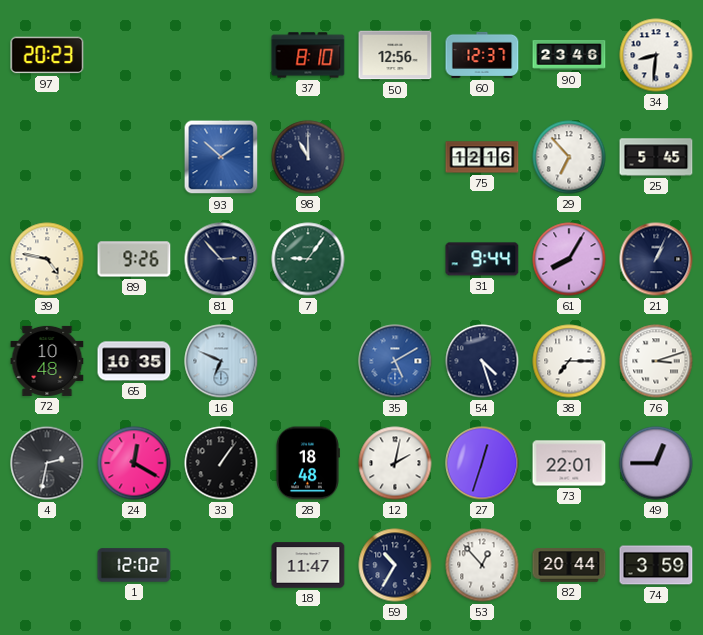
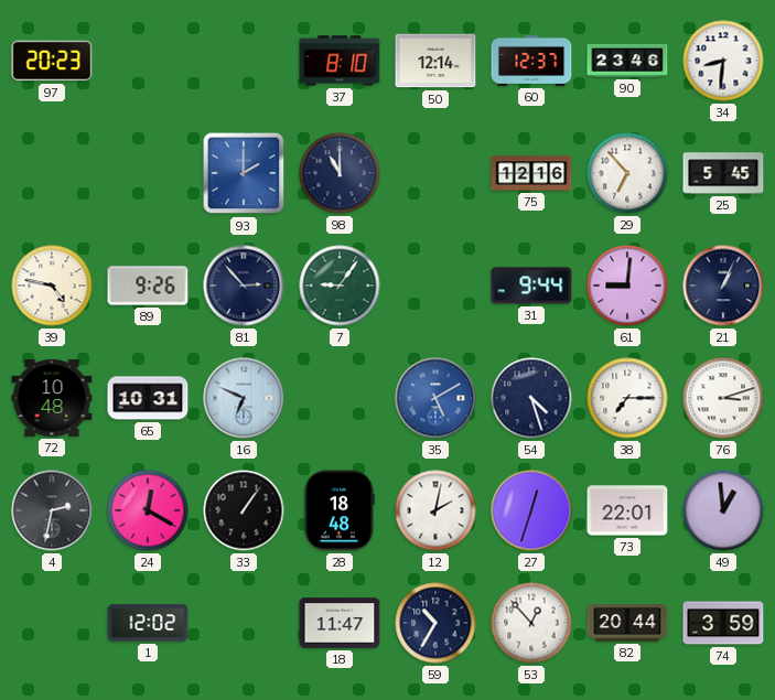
50: 12:56 -> 12:14
93: 1:52 -> 2:00
61: 8:05 -> 9:01
65: 10:35 -> 10:31
49: 12:45 -> 12:59
